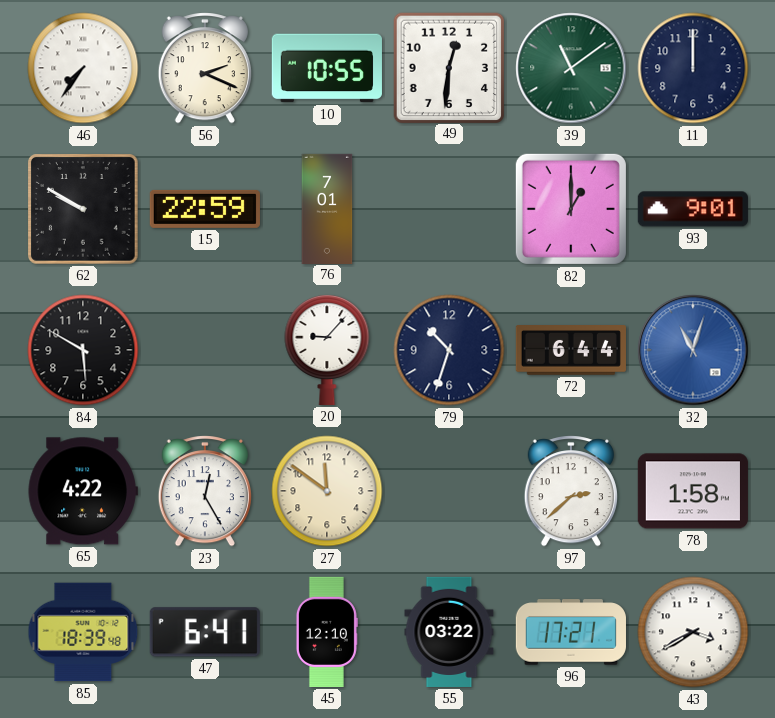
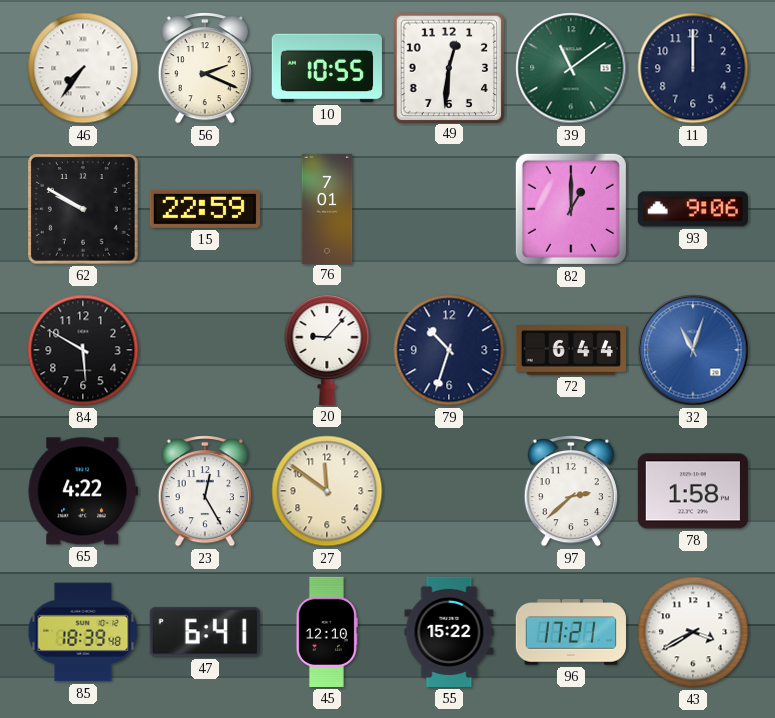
93: 9:01 -> 9:06
55: 03:22 -> 15:22
